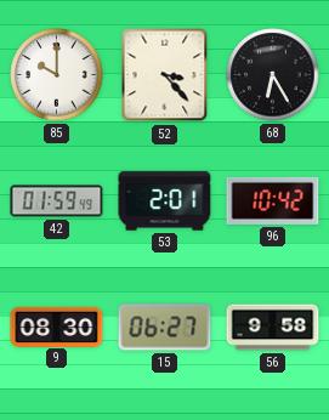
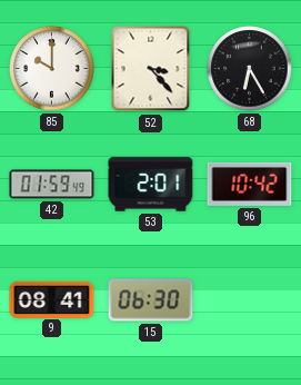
9: 08:30 -> 08:41
15: 06:27 -> 06:30
56: 9:58 -> none
